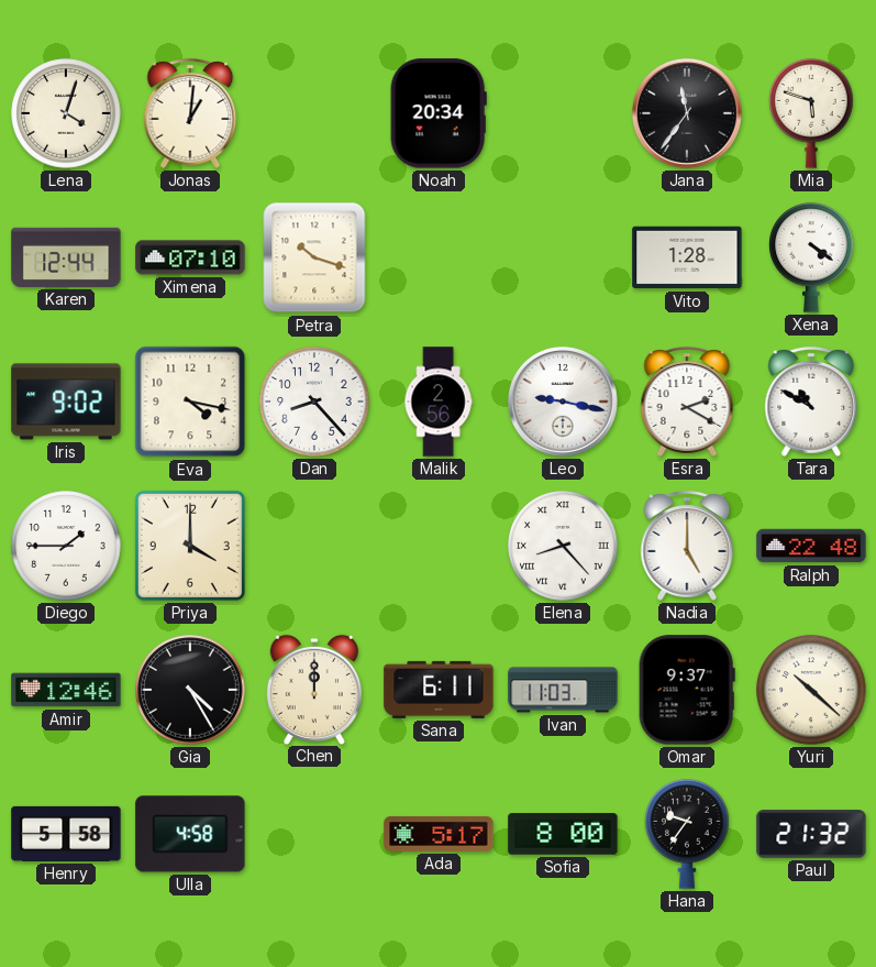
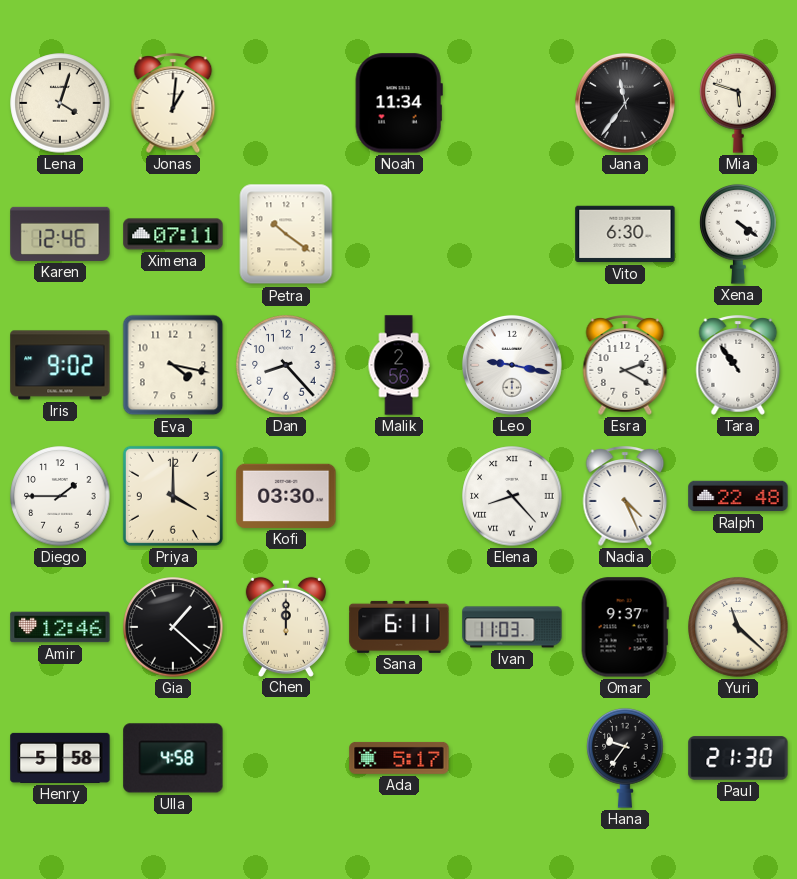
Noah: 20:34 -> 11:34
Karen: 12:44 -> 12:46
Ximena: 07:10 -> 07:11
Petra: 10:18 -> 10:21
Vito: 1:28 -> 6:30
Tara: 10:50 -> 10:54
Kofi: none -> 03:30
Nadia: 5:00 -> 4:26
Gia: 4:25 -> 1:22
Yuri: 10:22 -> 11:22
Sofia: 8:00 -> none
Paul: 21:32 -> 21:30
